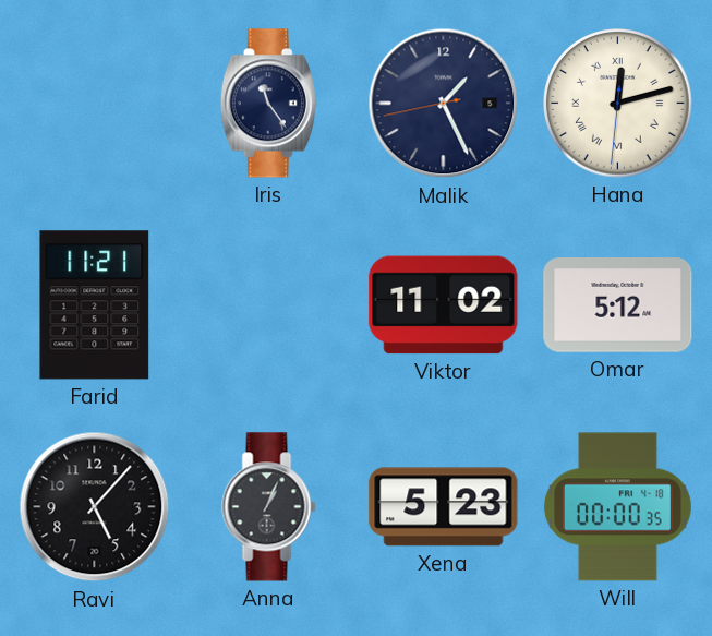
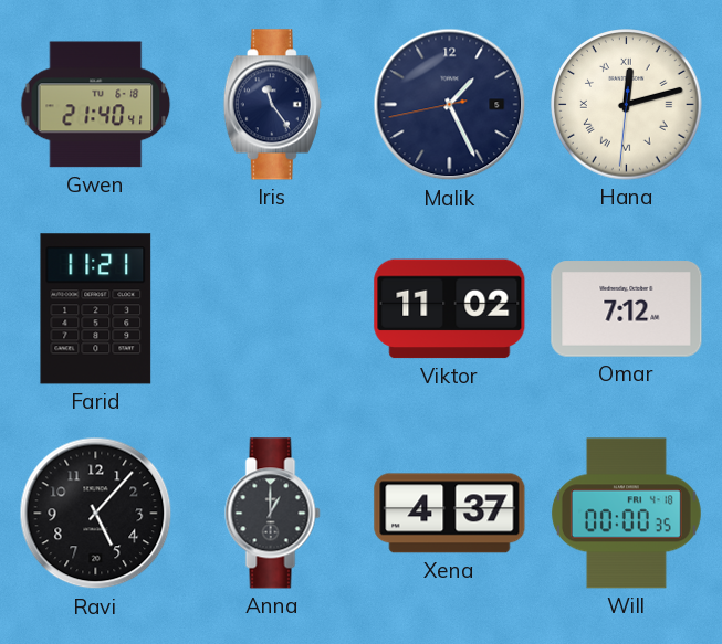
Gwen: none -> 21:40
Omar: 5:12 -> 7:12
Anna: 1:04 -> 1:00
Xena: 5:23 -> 4:37
